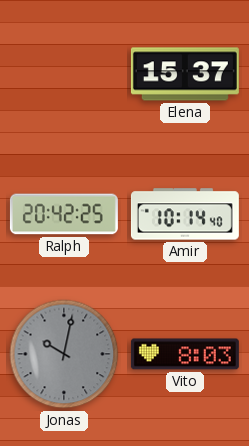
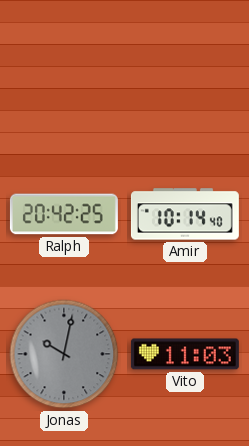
Elena: 15:37 -> none
Vito: 8:03 -> 11:03
